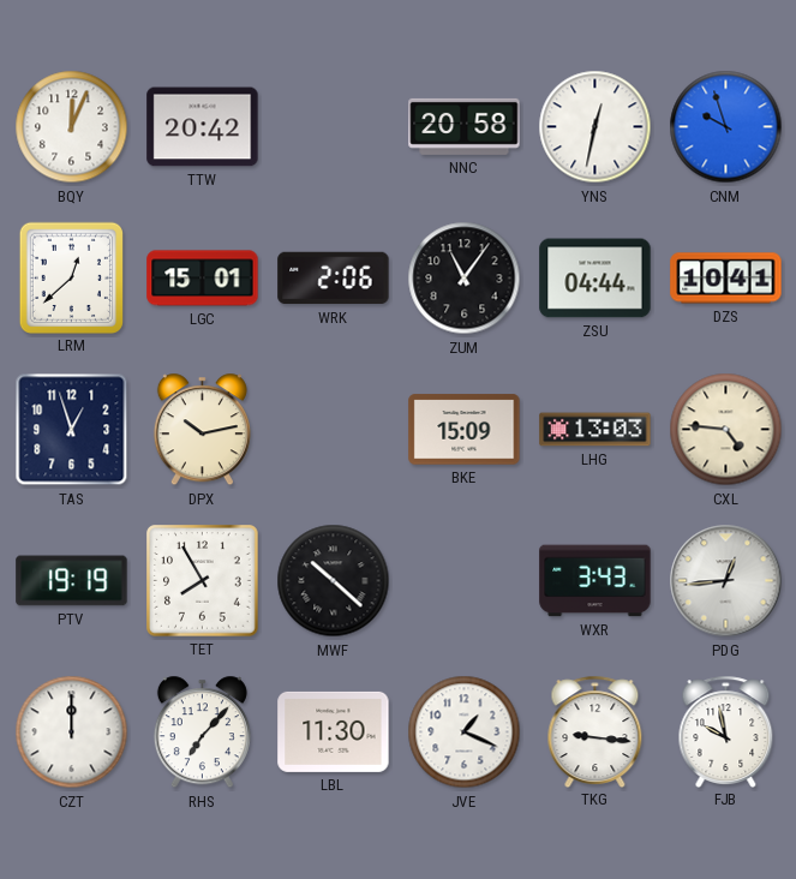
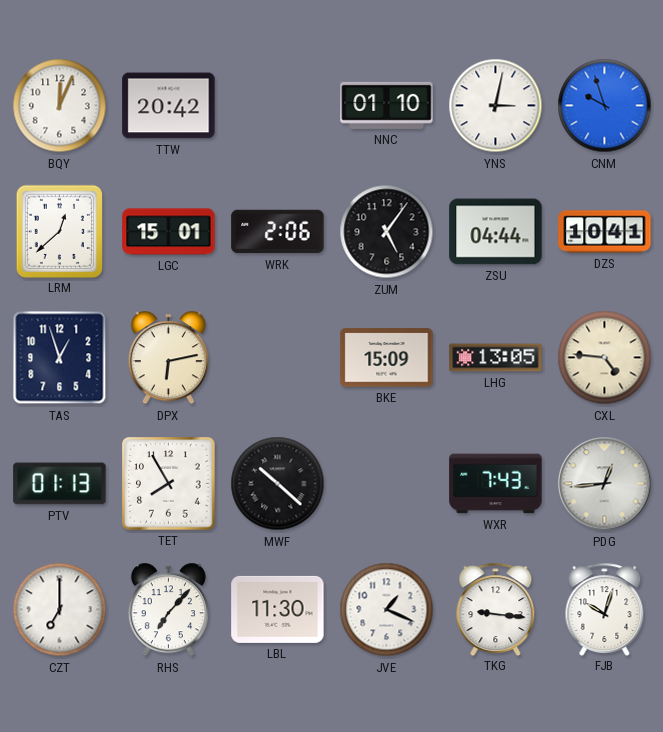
NNC: 20:58 -> 01:10
YNS: 12:32 -> 3:02
ZUM: 11:06 -> 5:06
DPX: 10:13 -> 6:13
LHG: 13:03 -> 13:05
PTV: 19:19 -> 01:13
WXR: 3:43 -> 7:43
CZT: 12:00 -> 7:00
FJB: 9:58 -> 10:03
